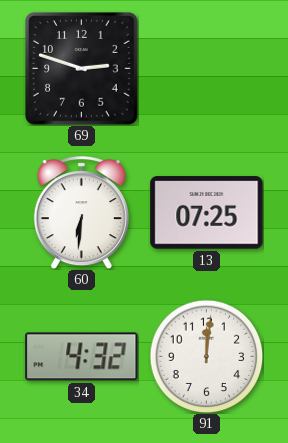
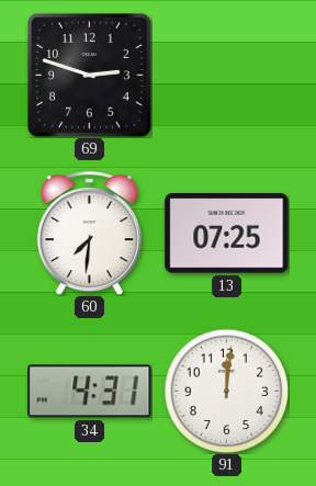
60: 6:31 -> 7:31
34: 4:32 -> 4:31
